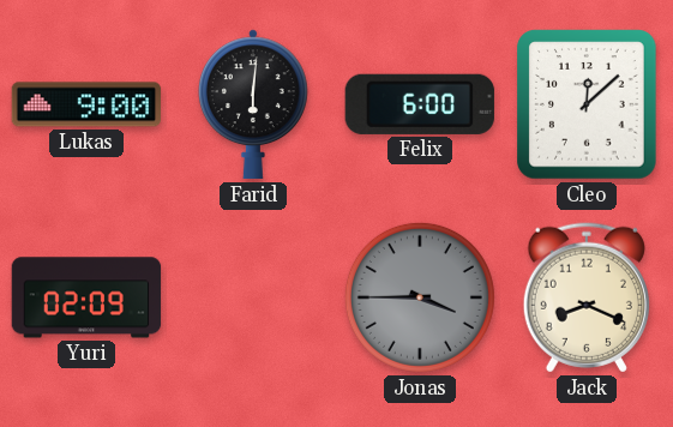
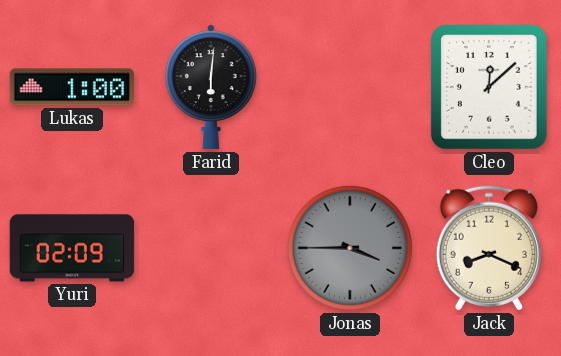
Lukas: 9:00 -> 1:00
Felix: 6:00 -> none
